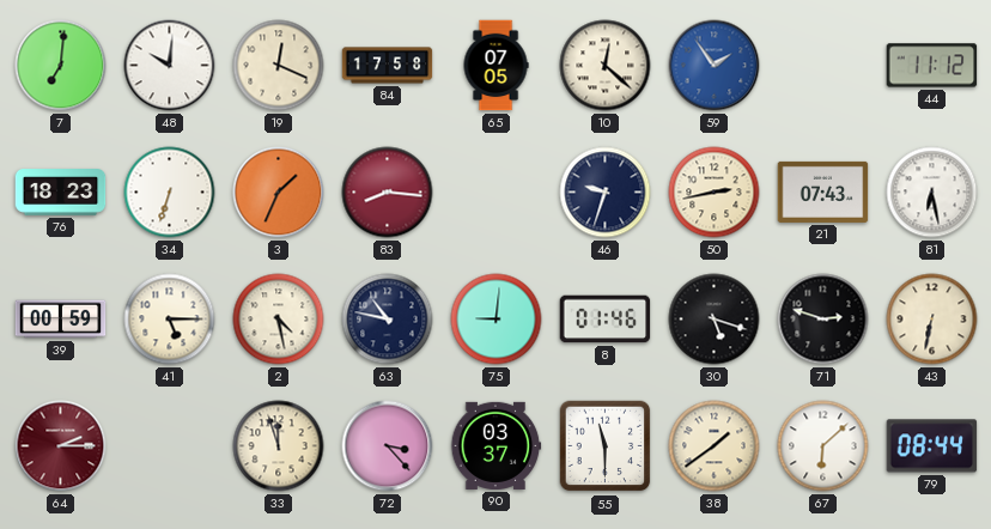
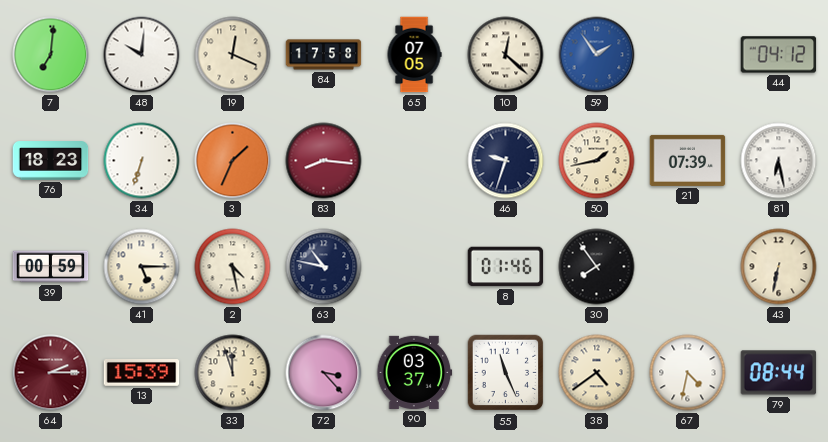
44: 11:12 -> 04:12
50: 2:43 -> 1:43
21: 07:43 -> 07:39
75: 9:01 -> none
30: 5:18 -> 7:54
71: 2:48 -> none
13: none -> 15:39
55: 11:30 -> 11:26
38: 1:39 -> 4:39
67: 6:08 -> 4:32
